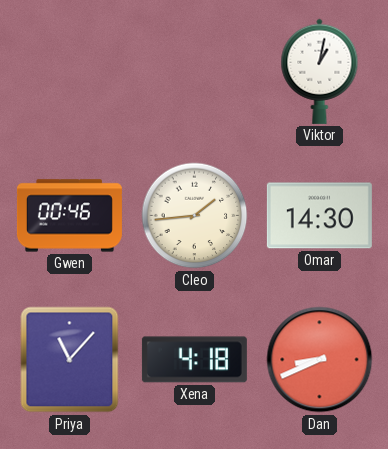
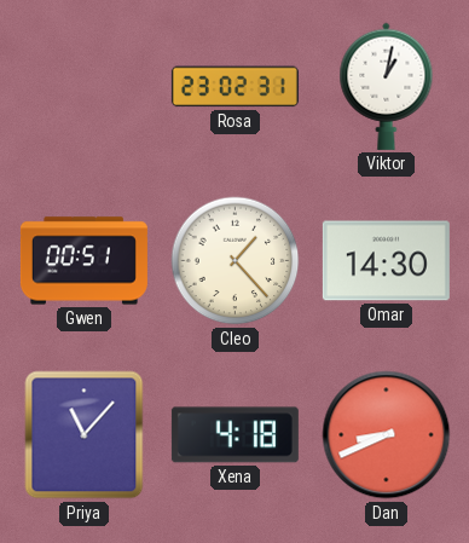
Rosa: none -> 23:02
Gwen: 00:46 -> 00:51
Cleo: 1:44 -> 1:23
